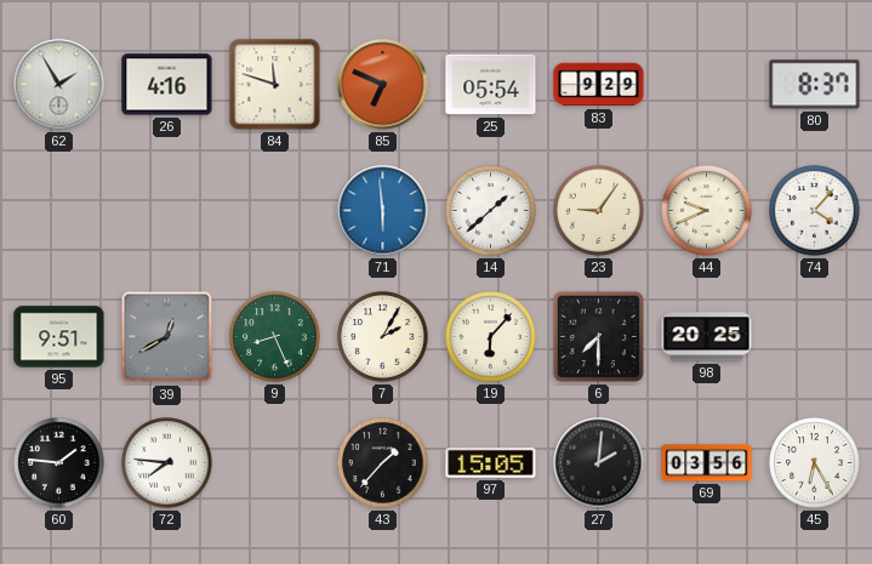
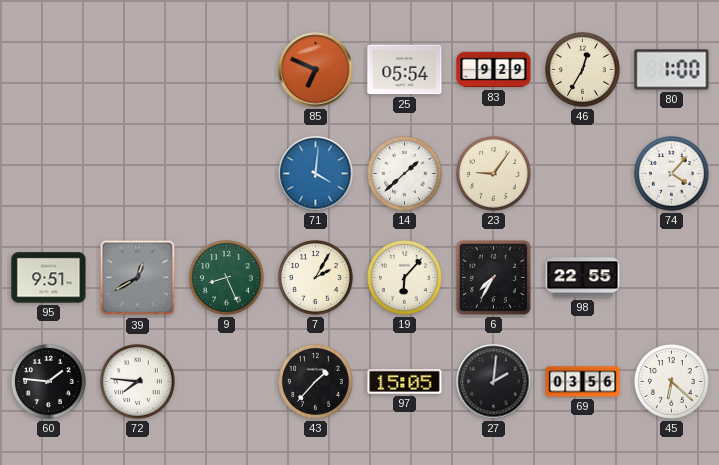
62: 1:55 -> none
26: 4:16 -> none
84: 11:48 -> none
46: none -> 12:35
80: 8:37 -> 1:00
71: 5:59 -> 4:01
44: 9:41 -> none
6: 7:30 -> 7:35
98: 20:25 -> 22:55
45: 6:25 -> 6:22
